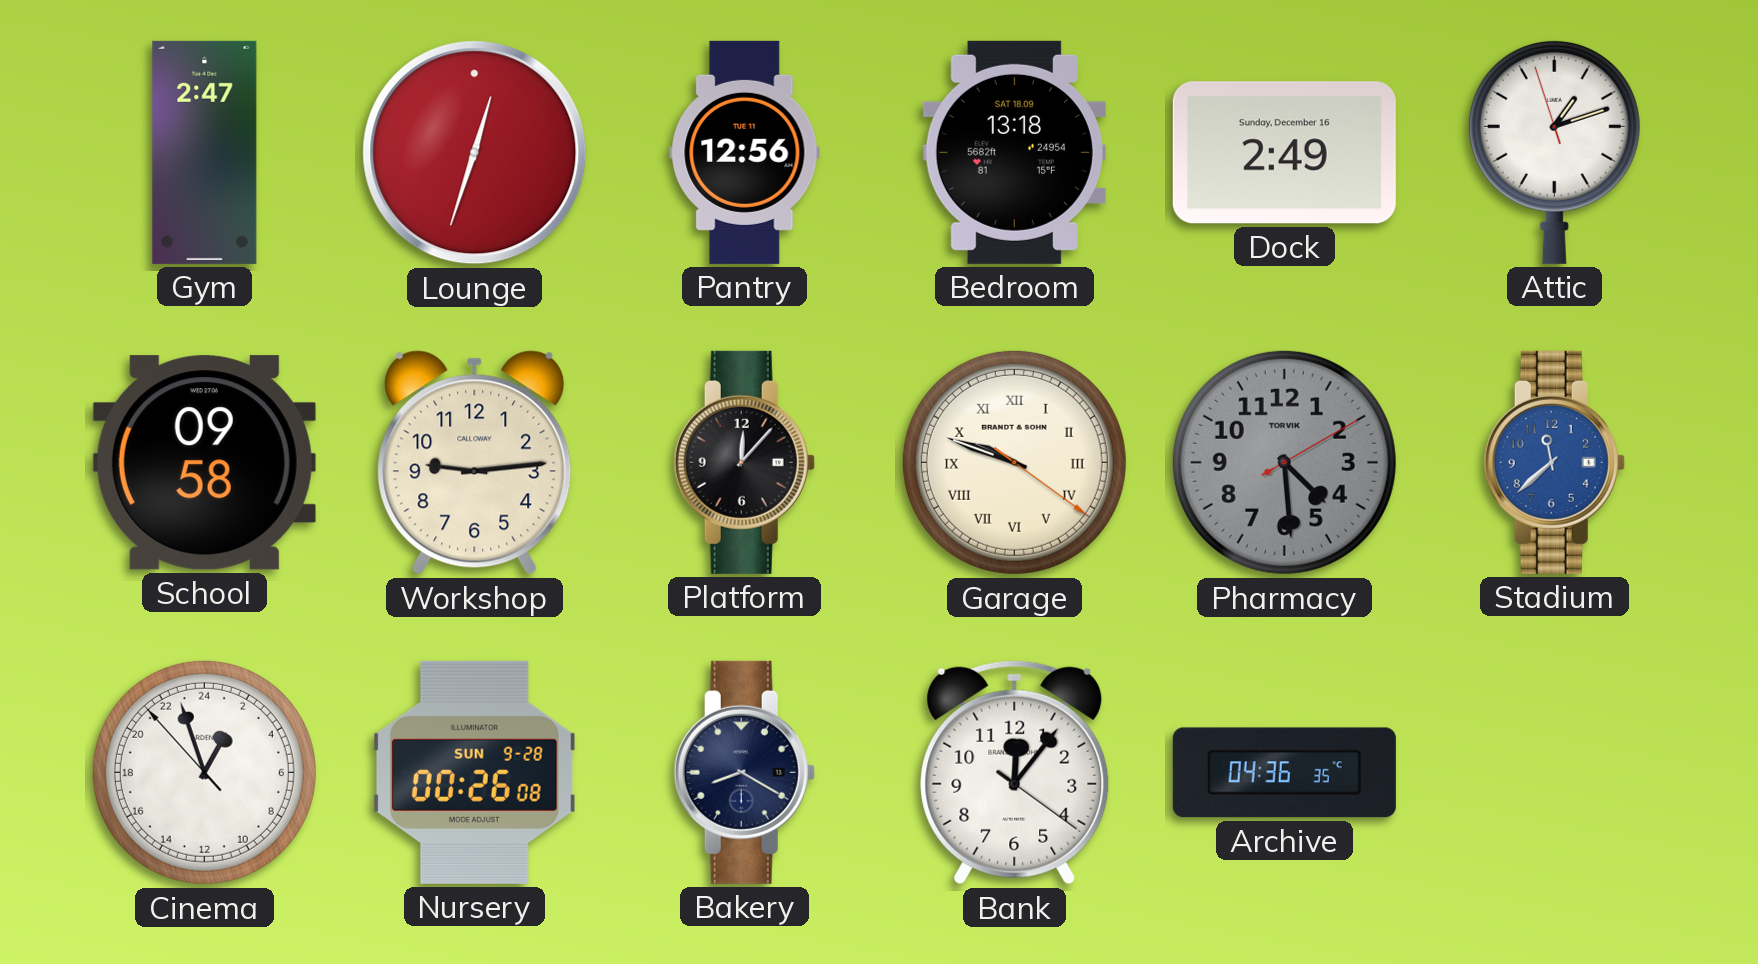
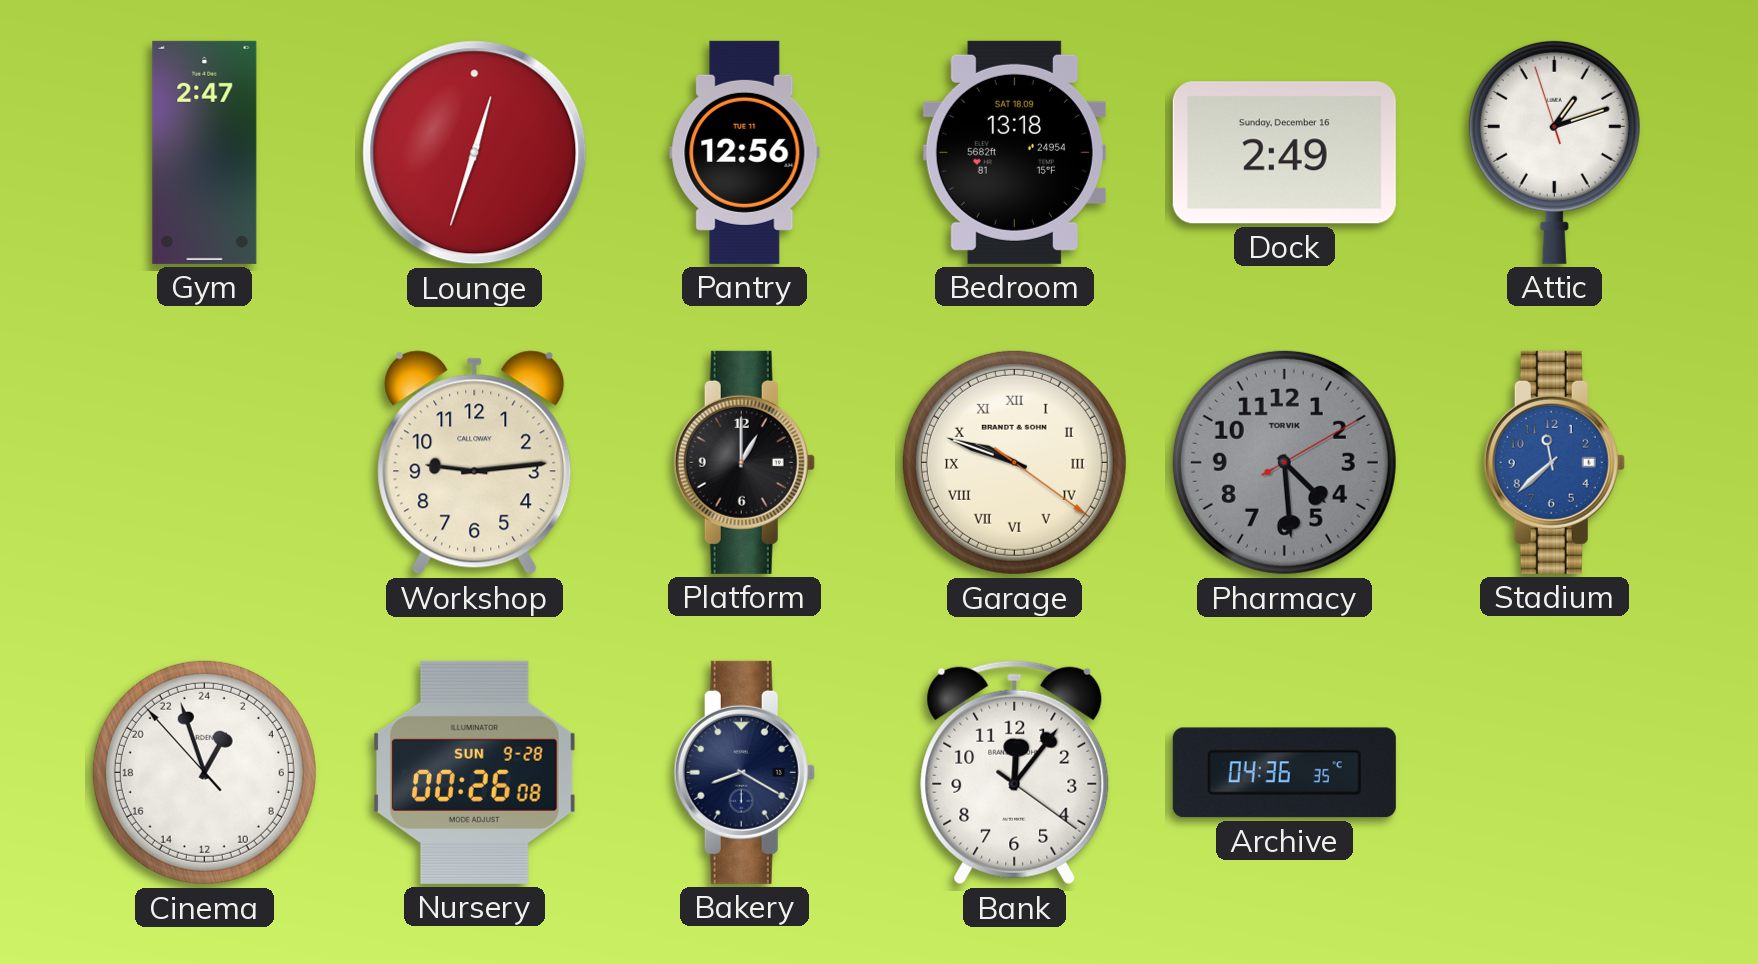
School: 09:58 -> none
Platform: 12:07 -> 1:00
